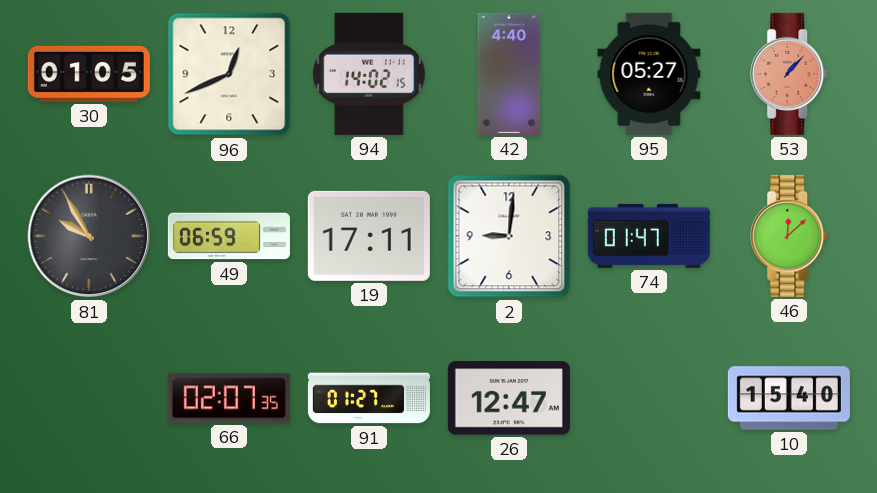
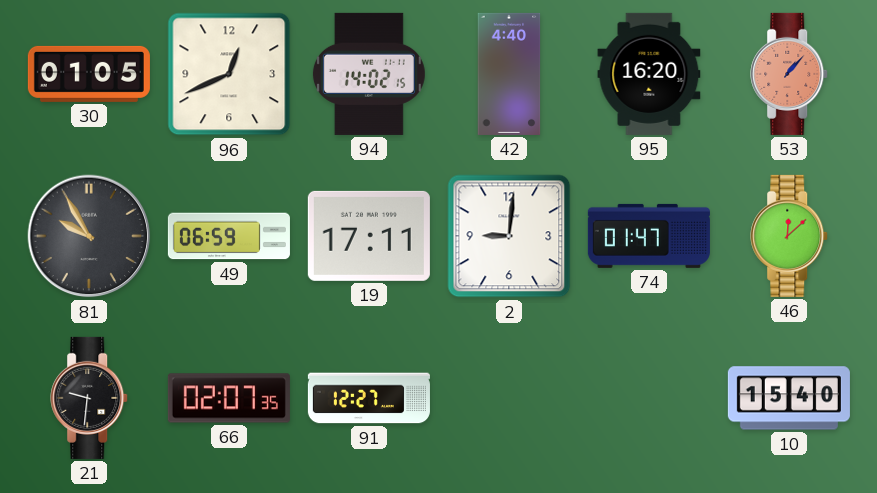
95: 05:27 -> 16:20
21: none -> 9:31
91: 01:27 -> 12:27
26: 12:47 -> none
